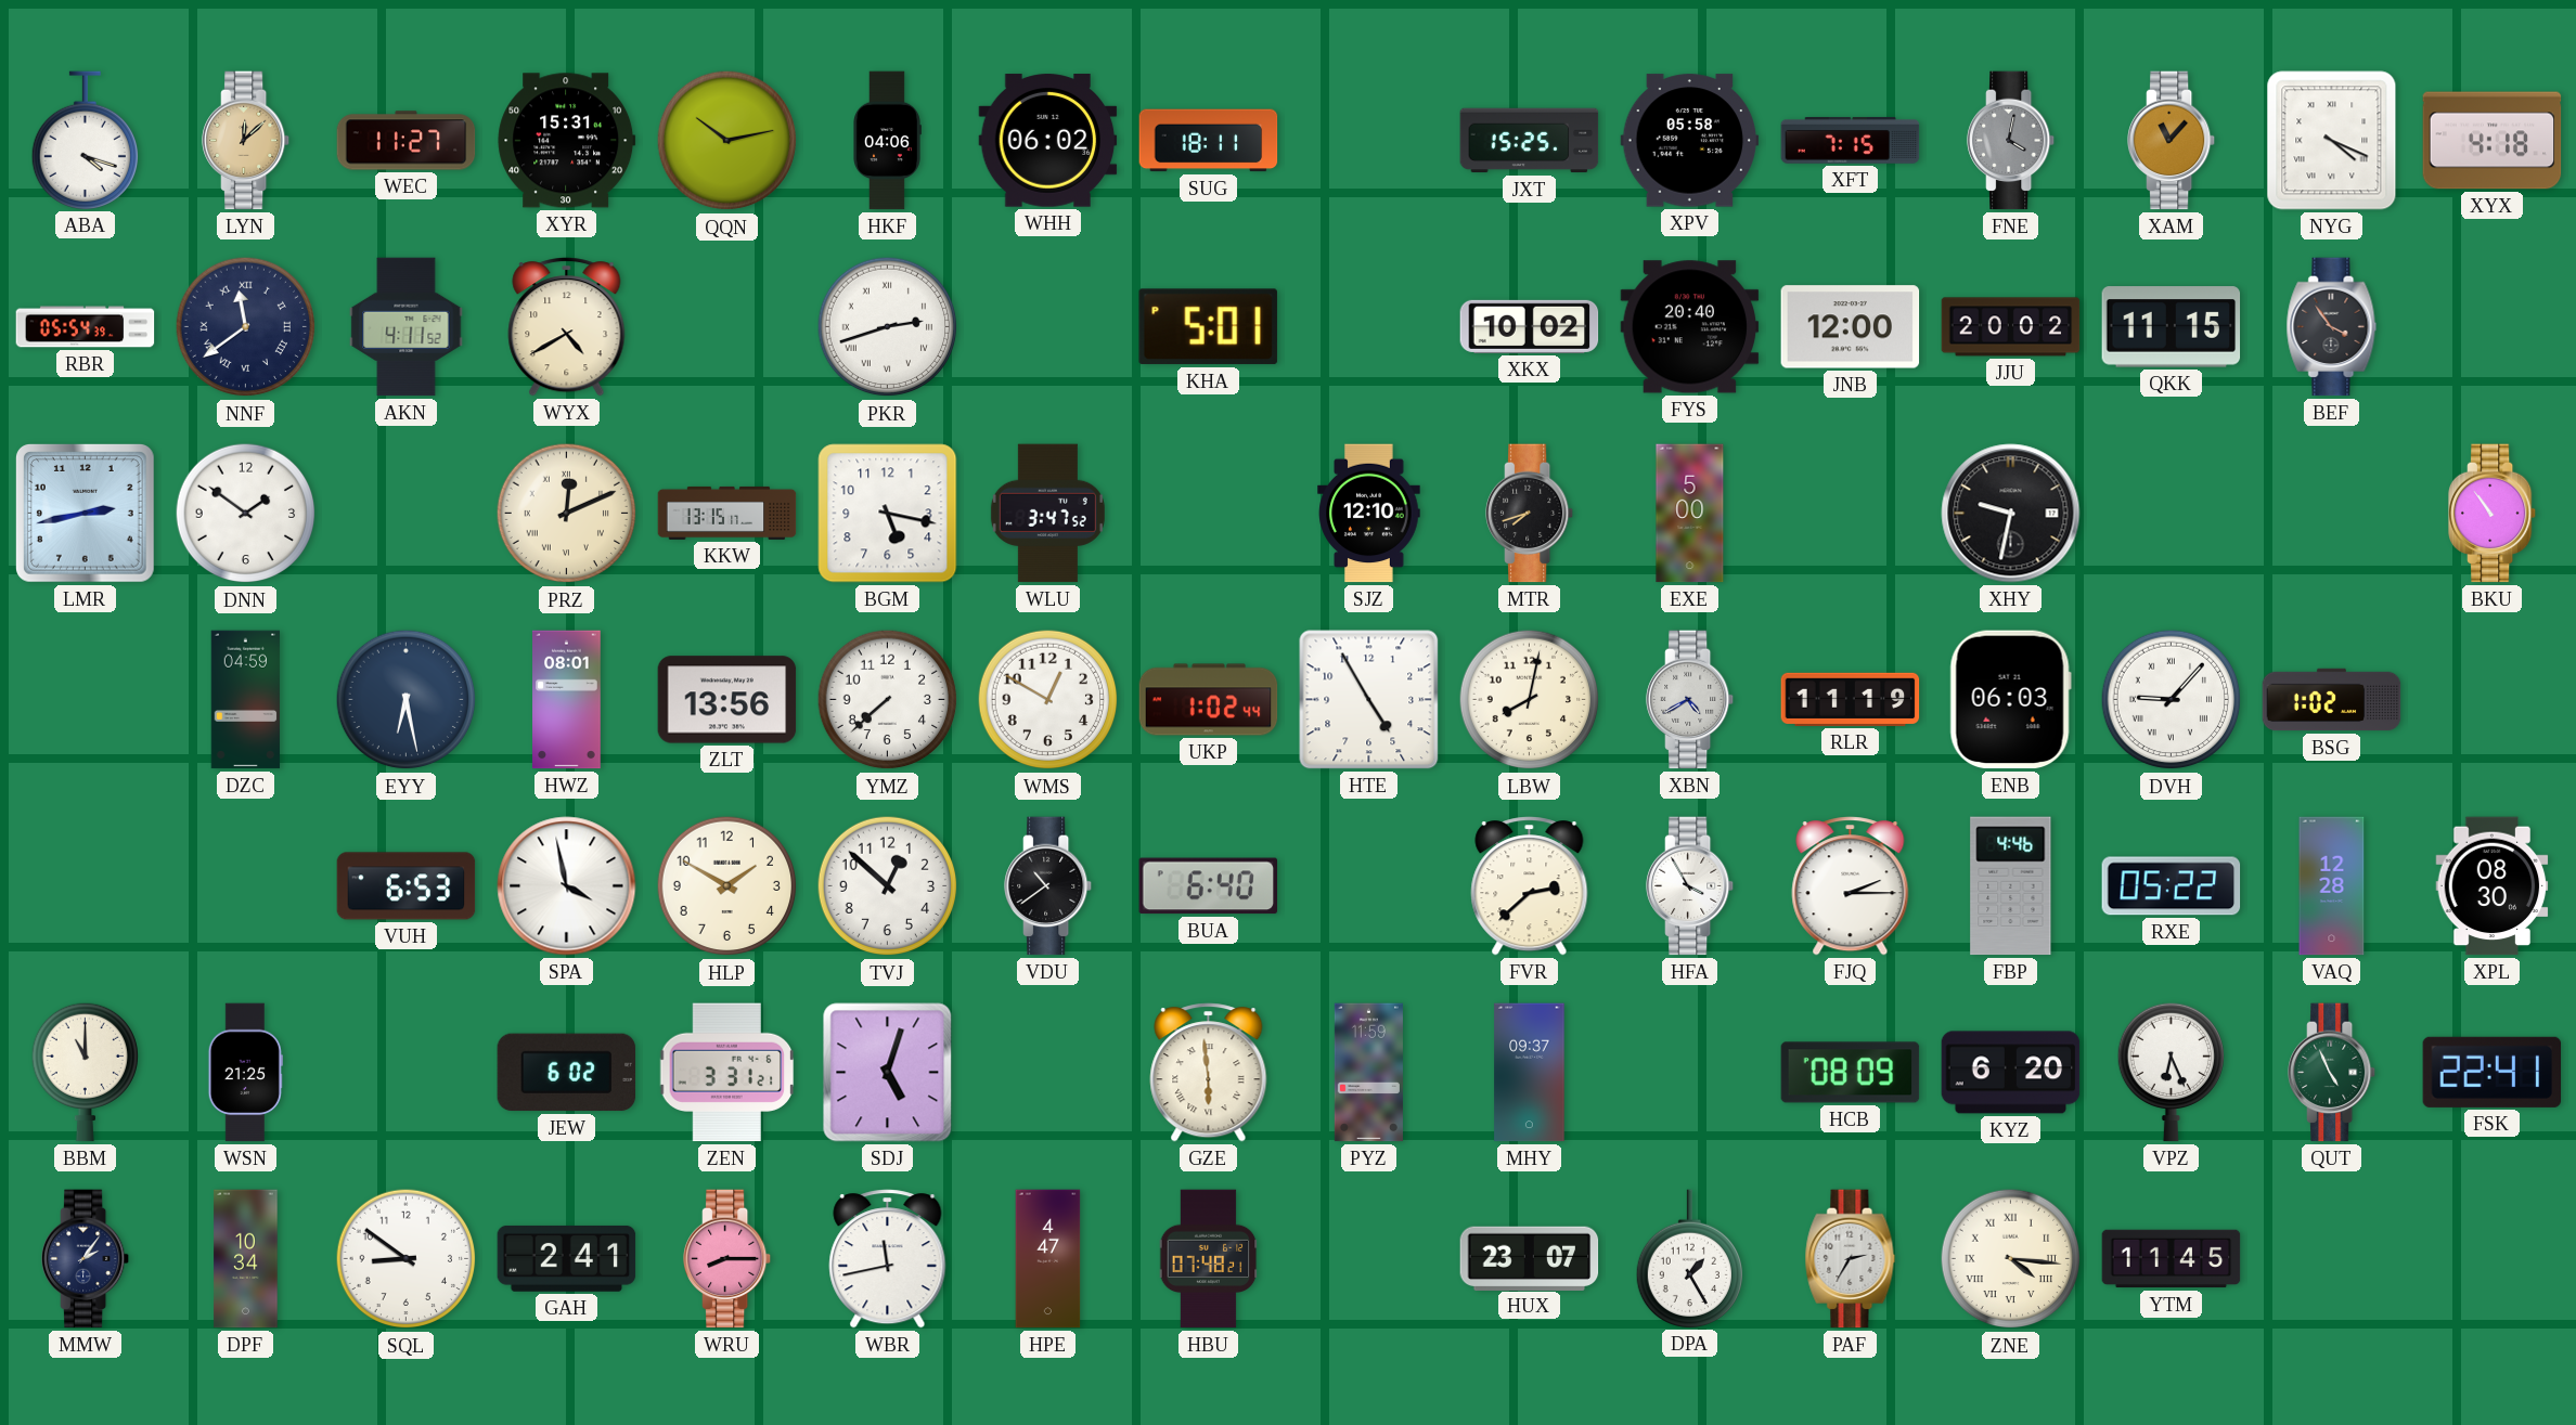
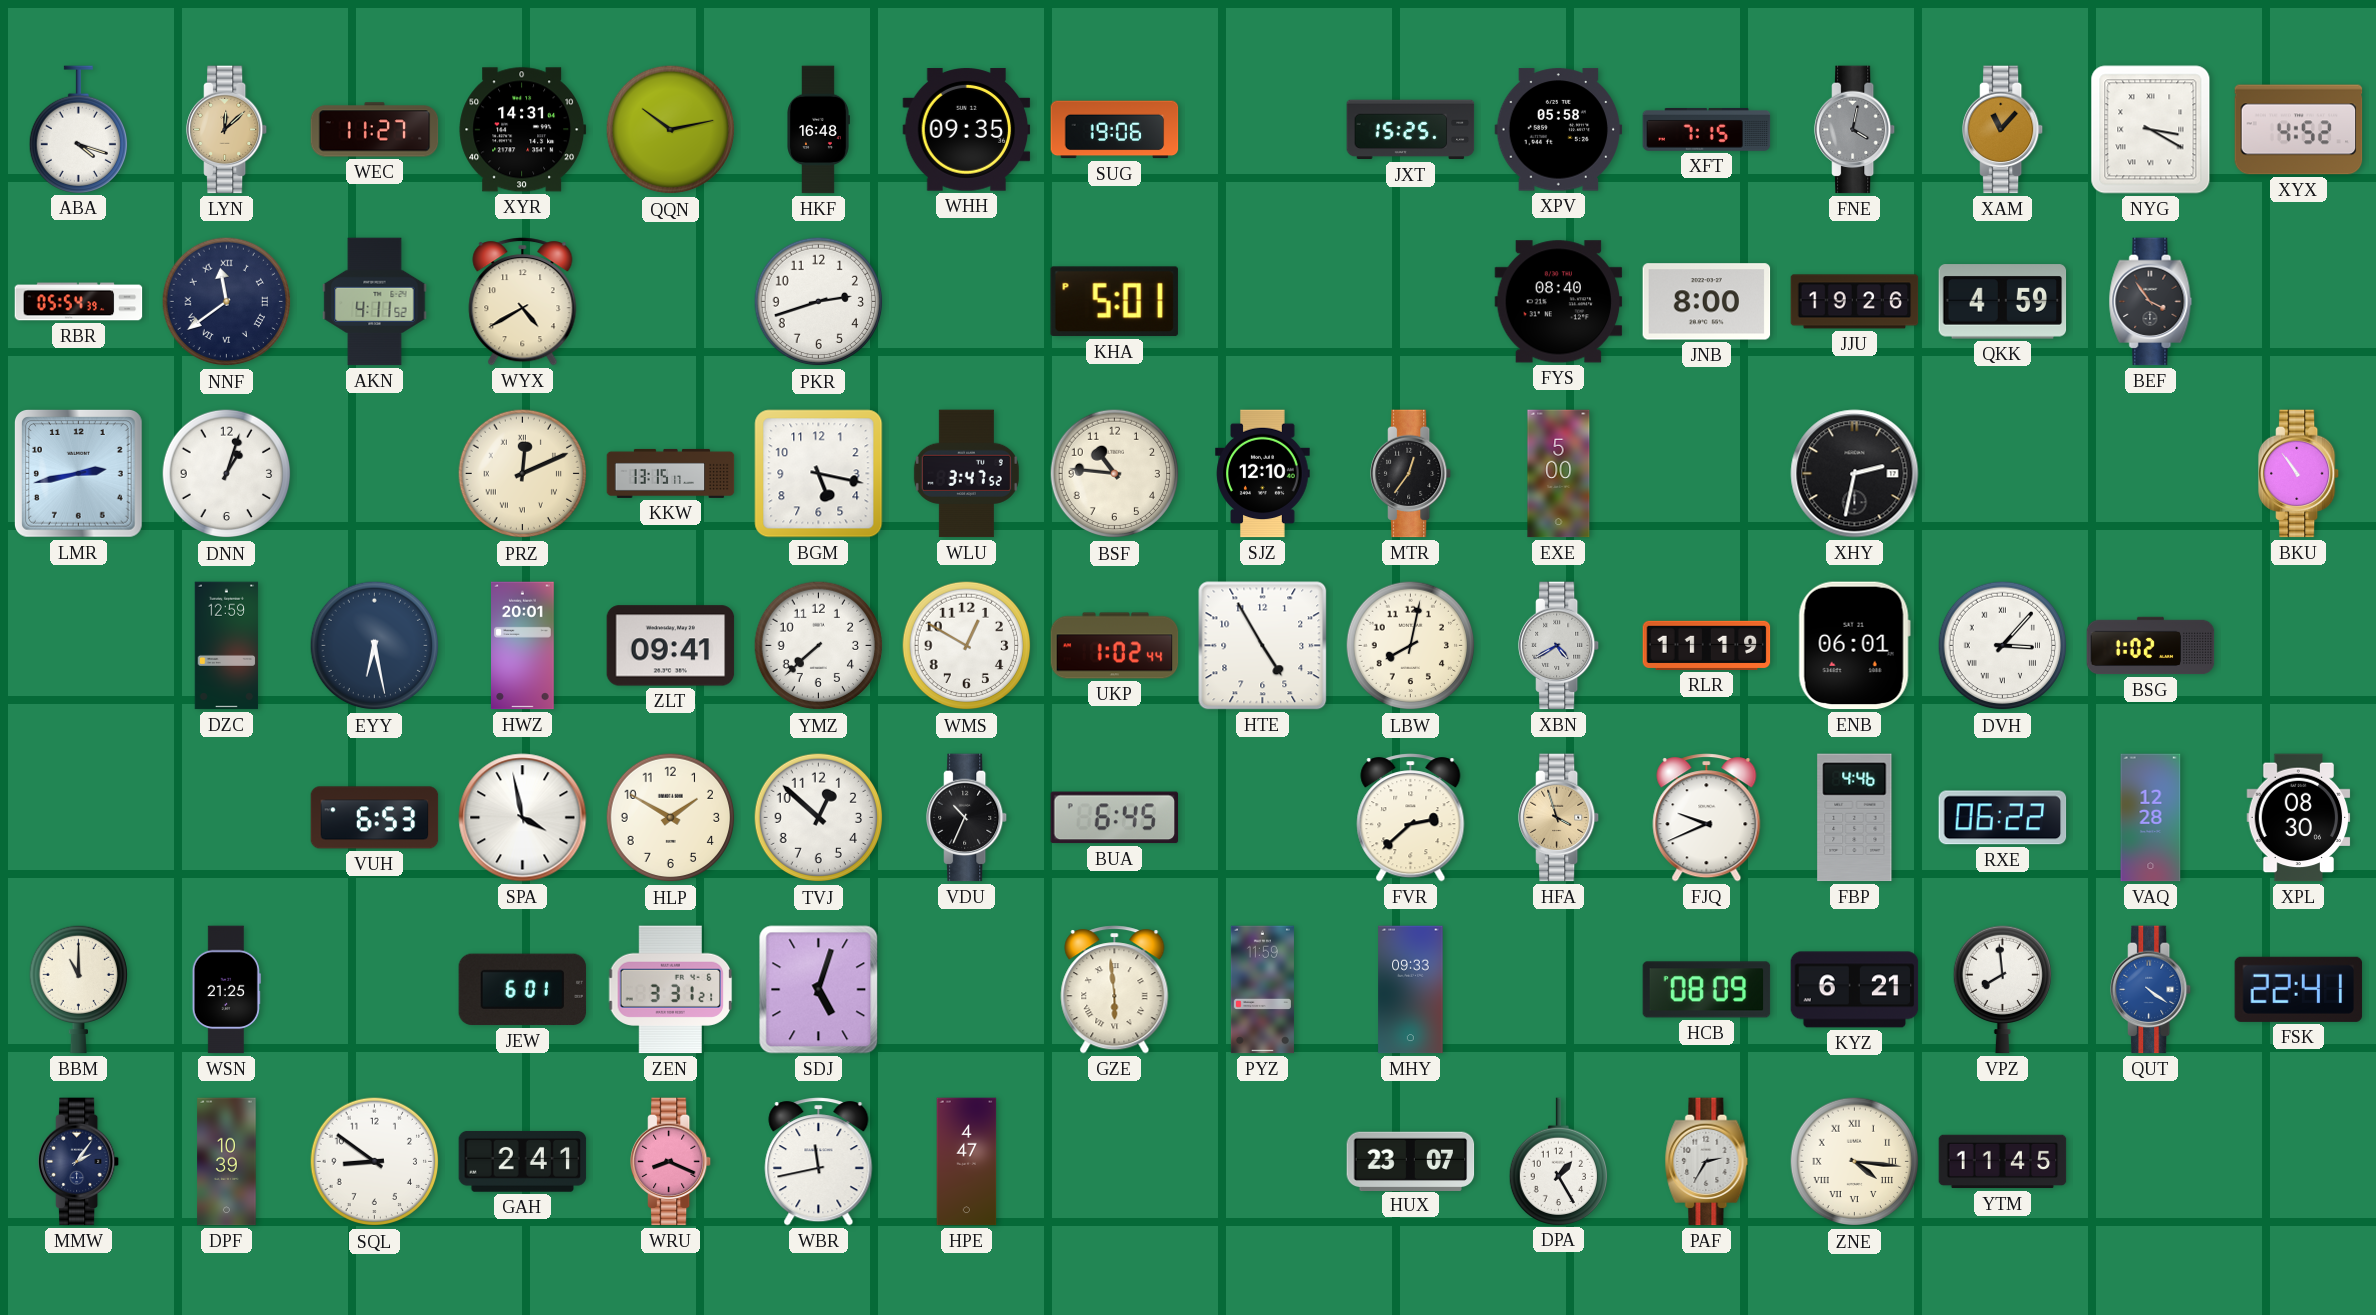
XYR: 15:31 -> 14:31
HKF: 04:06 -> 16:48
WHH: 06:02 -> 09:35
SUG: 18:11 -> 19:06
NYG: 4:19 -> 3:20
XYX: 4:18 -> 4:52
PKR numerals: Roman -> Arabic
XKX: 10:02 -> none
FYS: 20:40 -> 08:40
JNB: 12:00 -> 8:00
JJU: 20:02 -> 19:26
QKK: 11:15 -> 4:59
DNN: 1:51 -> 1:03
BSF: none -> 10:46
MTR: 7:42 -> 12:36
XHY: 9:32 -> 2:32
DZC: 04:59 -> 12:59
HWZ: 08:01 -> 20:01
ZLT: 13:56 -> 09:41
ENB: 06:03 -> 06:01
DVH: 9:07 -> 3:07
VDU: 10:39 -> 10:34
BUA: 6:40 -> 6:45
HFA: 3:55 -> 3:57
HFA dial: white -> champagne
FJQ: 2:15 -> 9:41
RXE: 05:22 -> 06:22
JEW: 6:02 -> 6:01
MHY: 09:37 -> 09:33
KYZ: 6:20 -> 6:21
VPZ: 6:26 -> 7:59
QUT: 4:56 -> 4:21
QUT dial: green -> blue
DPF: 10:34 -> 10:39
WRU: 8:15 -> 8:19
HBU: 07:48 -> none
